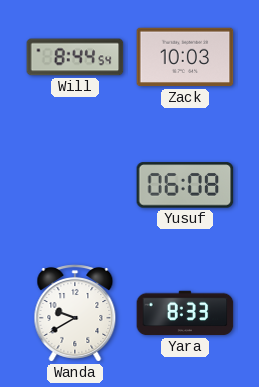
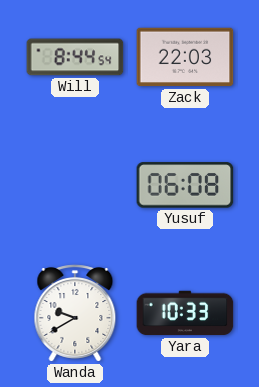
Zack: 10:03 -> 22:03
Yara: 8:33 -> 10:33
